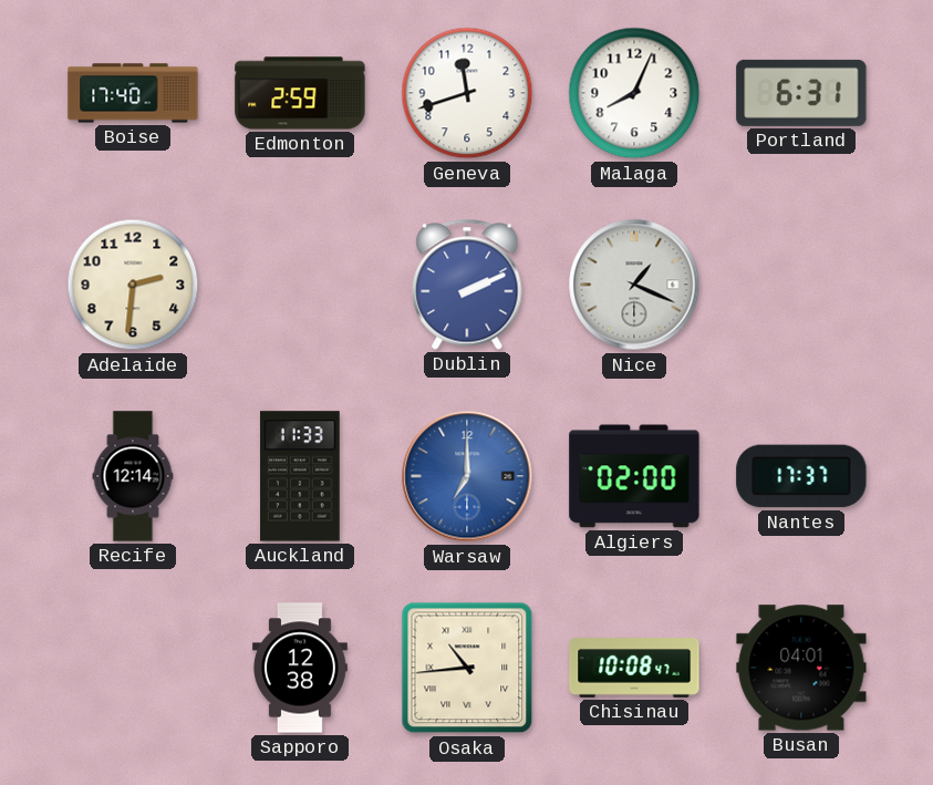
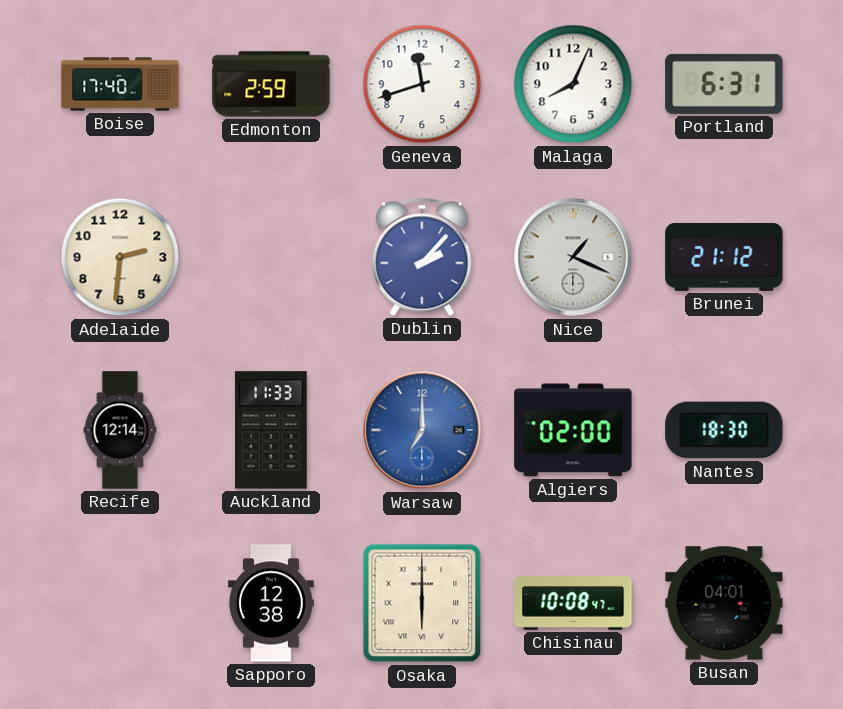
Dublin: 2:11 -> 2:07
Brunei: none -> 21:12
Nantes: 17:37 -> 18:30
Osaka: 10:44 -> 6:00
